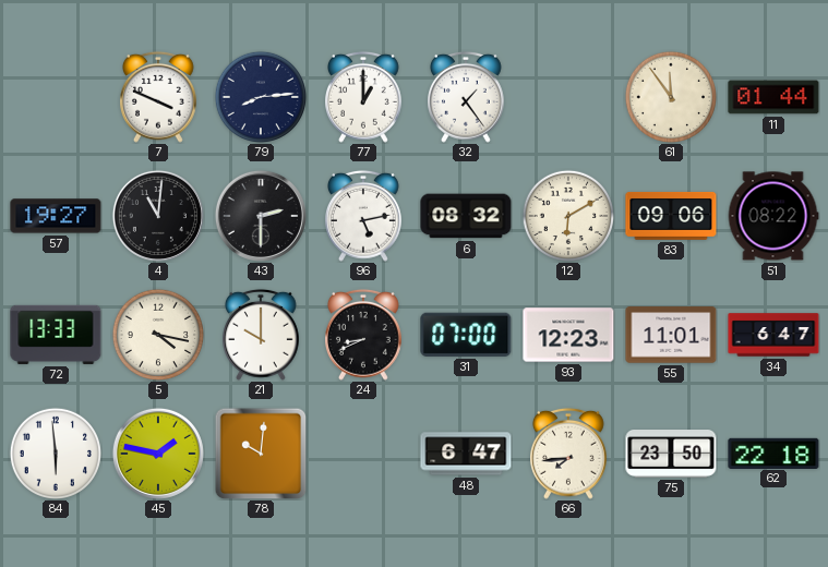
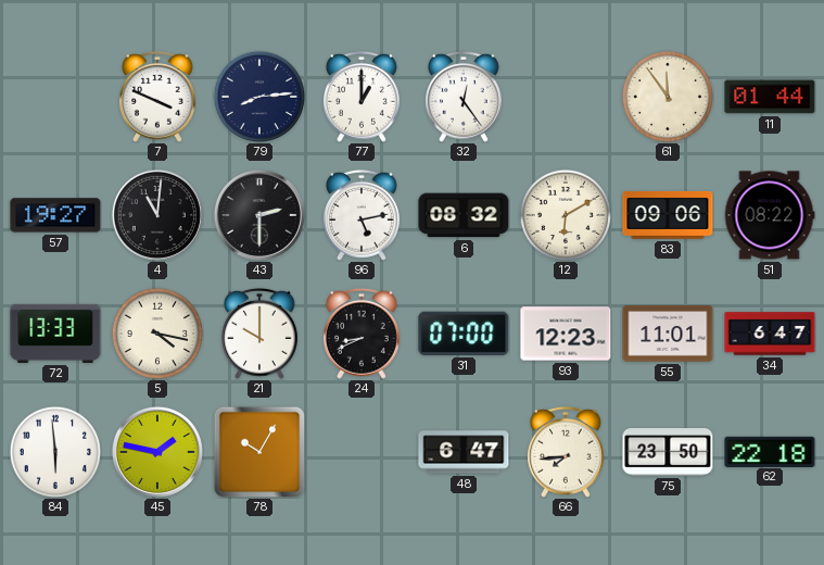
32: 1:24 -> 12:24
78: 10:01 -> 10:05
